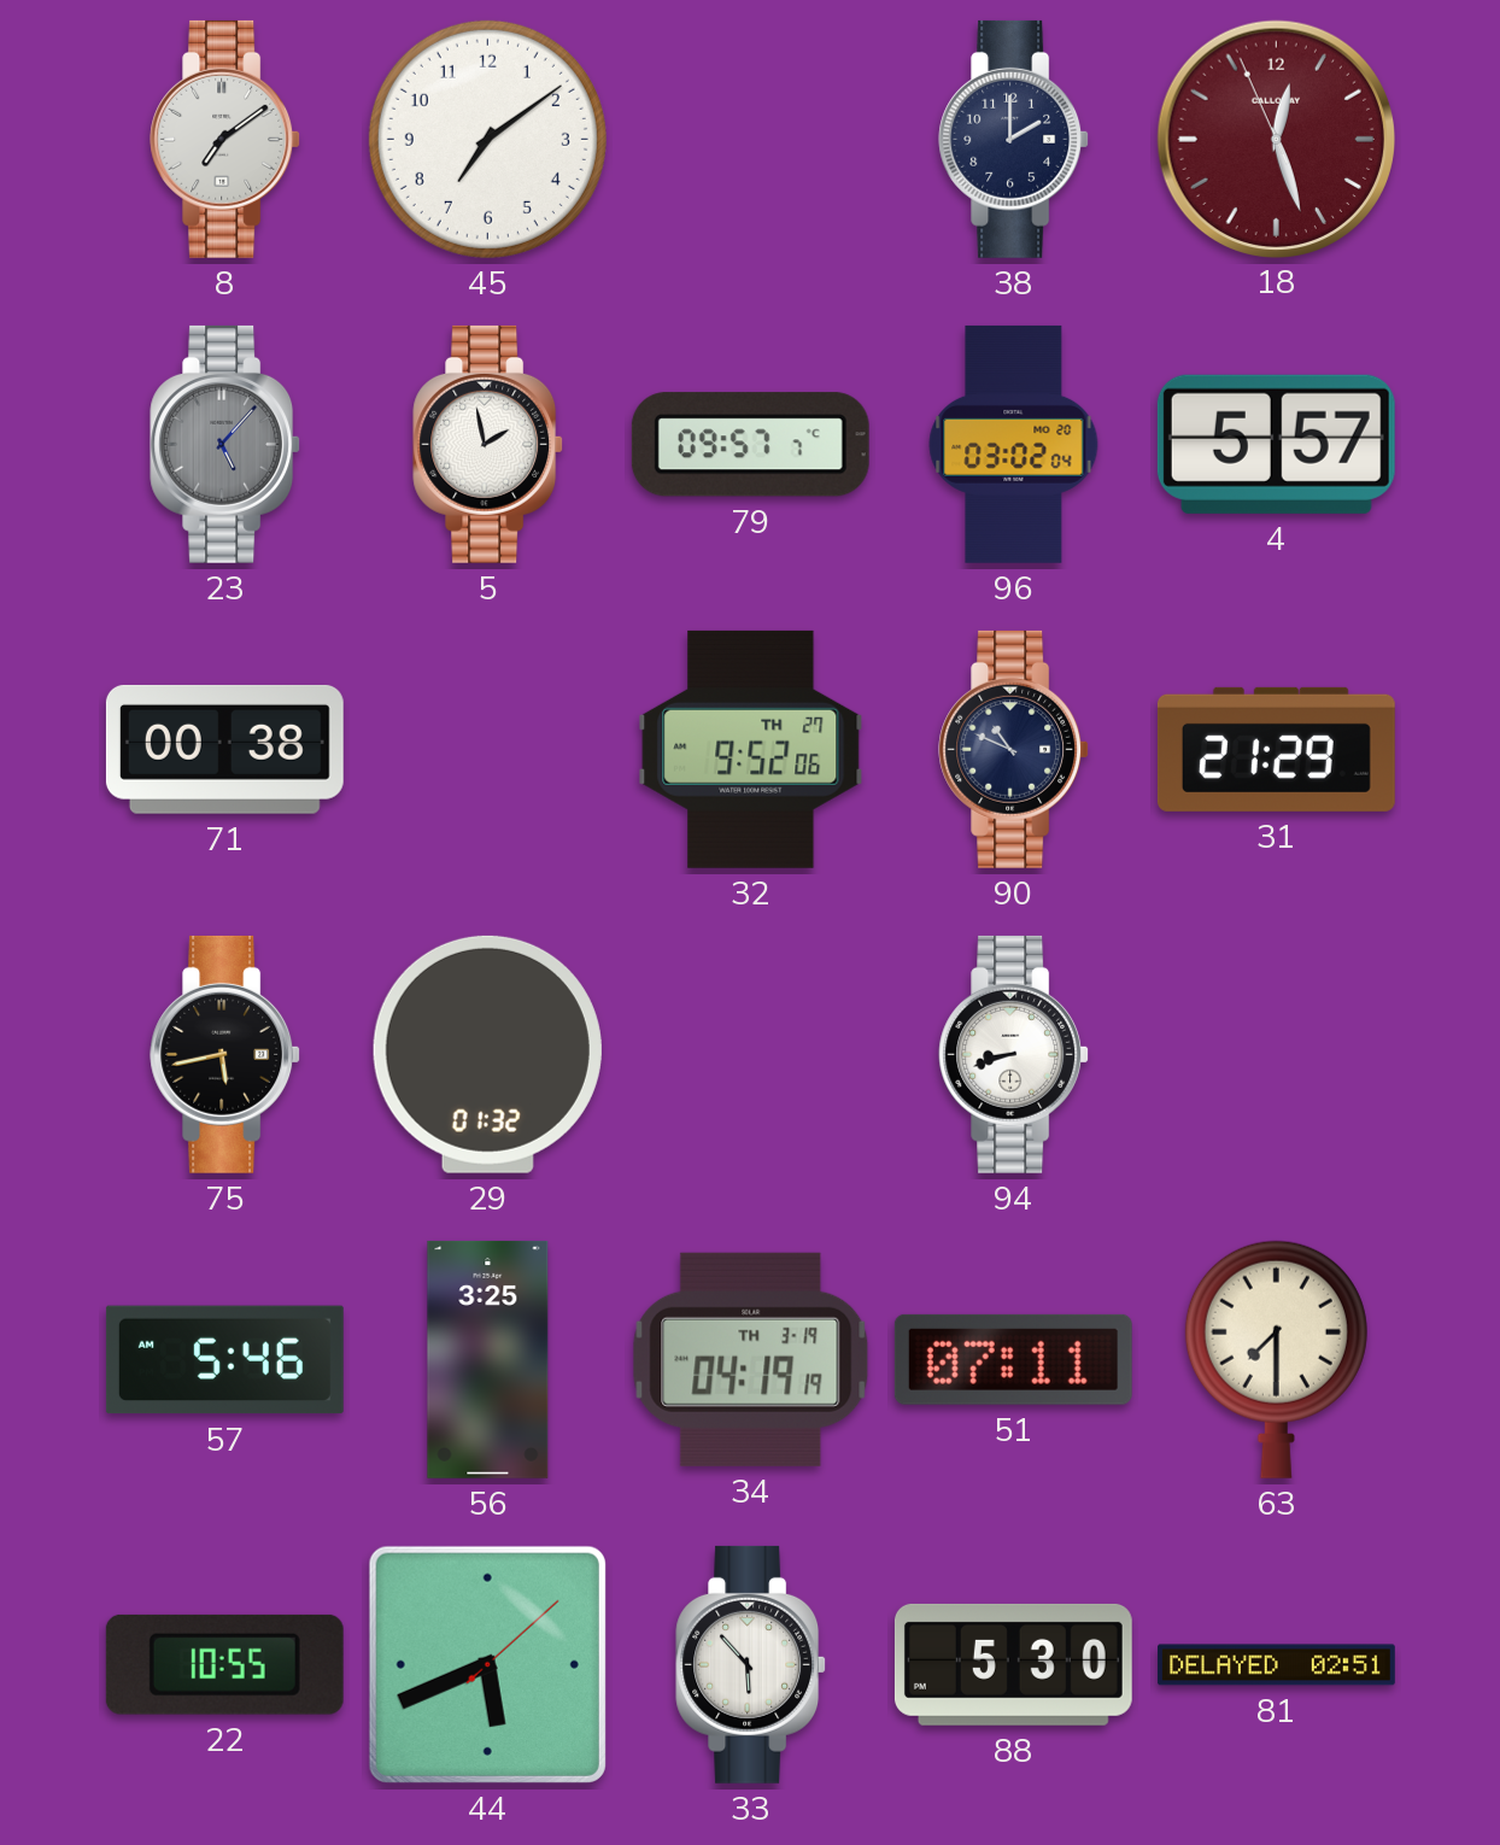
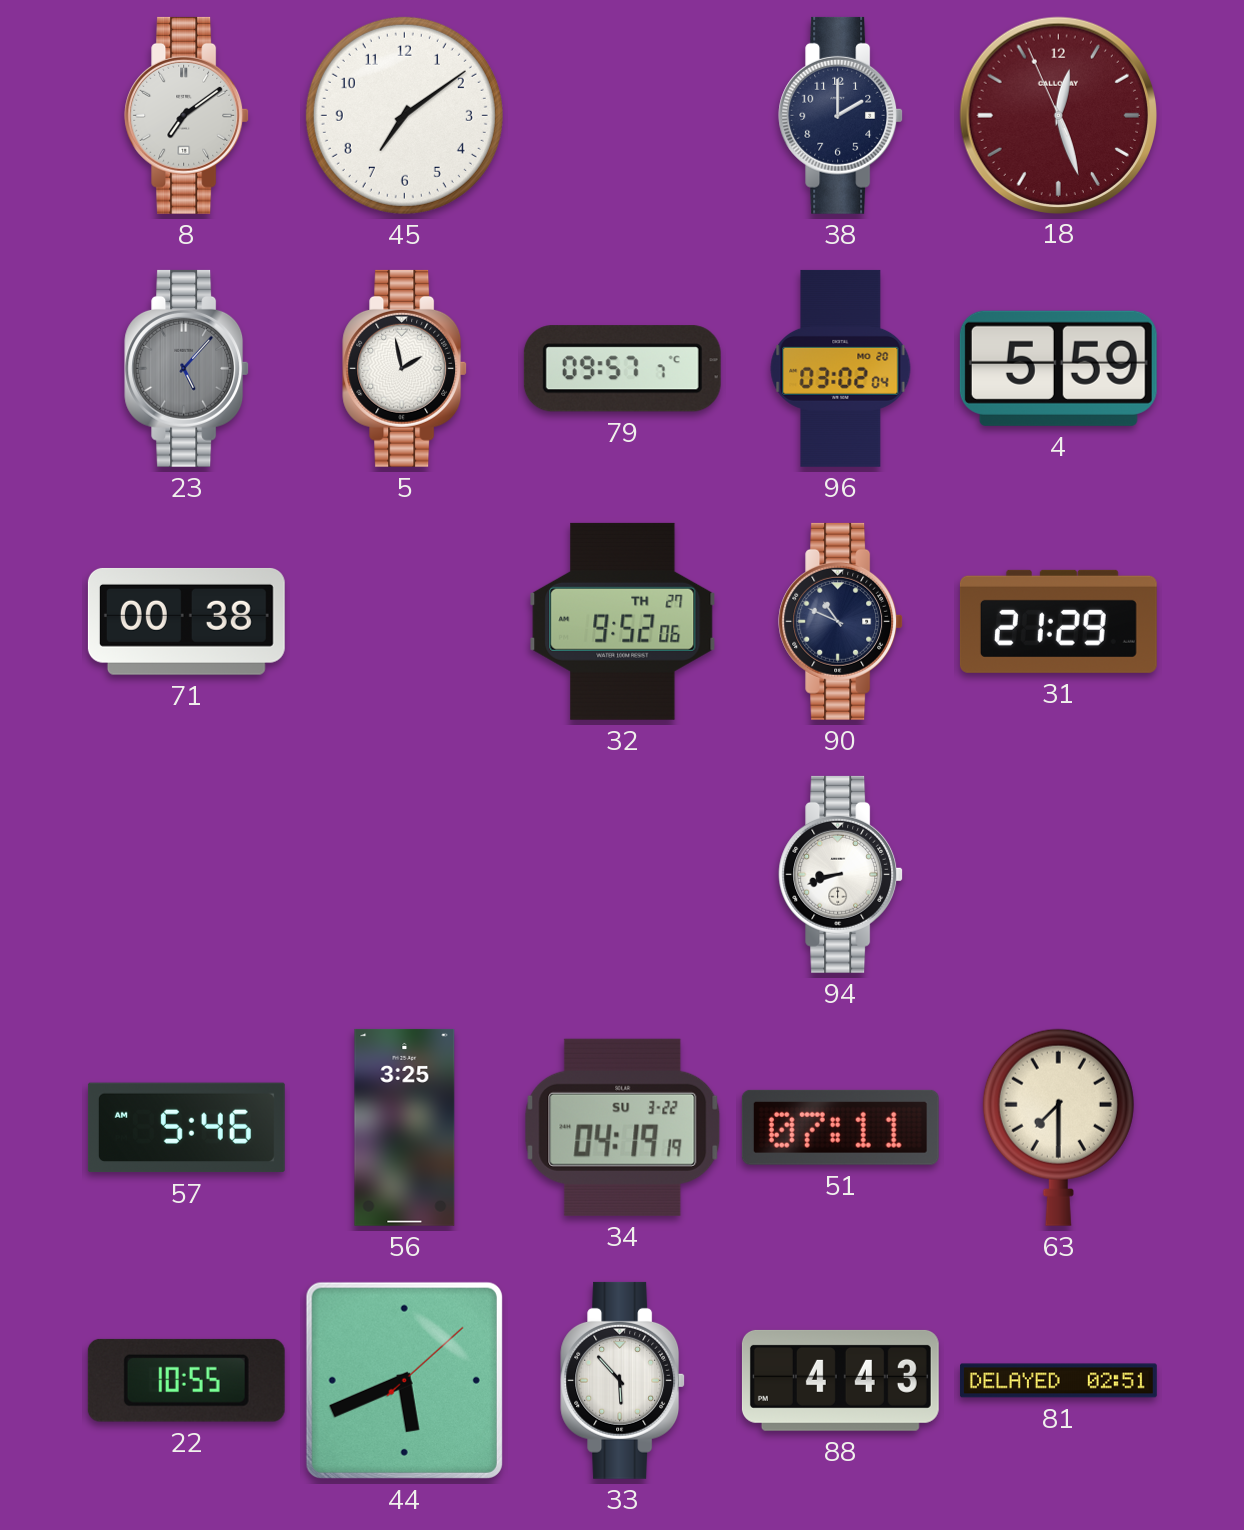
4: 5:57 -> 5:59
75: 5:43 -> none
29: 01:32 -> none
34 date: TH 3-19 -> SU 3-22
88: 5:30 -> 4:43
